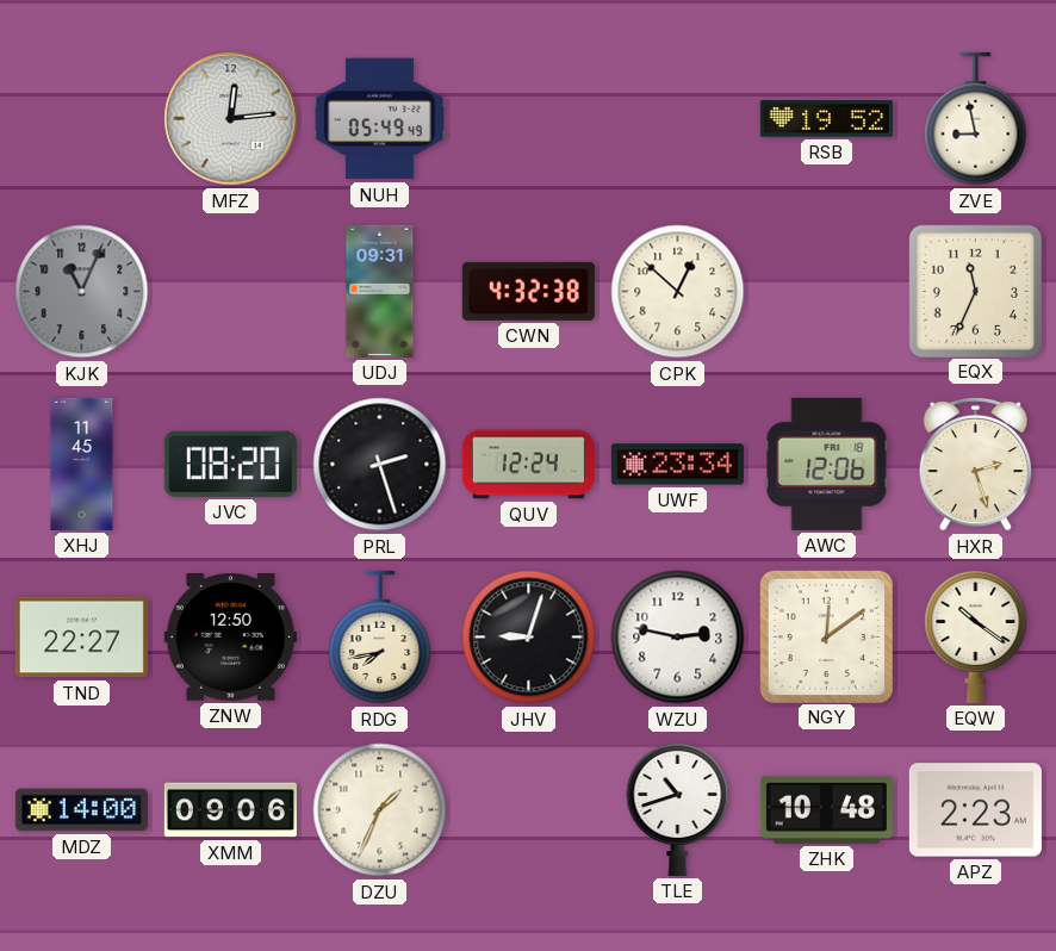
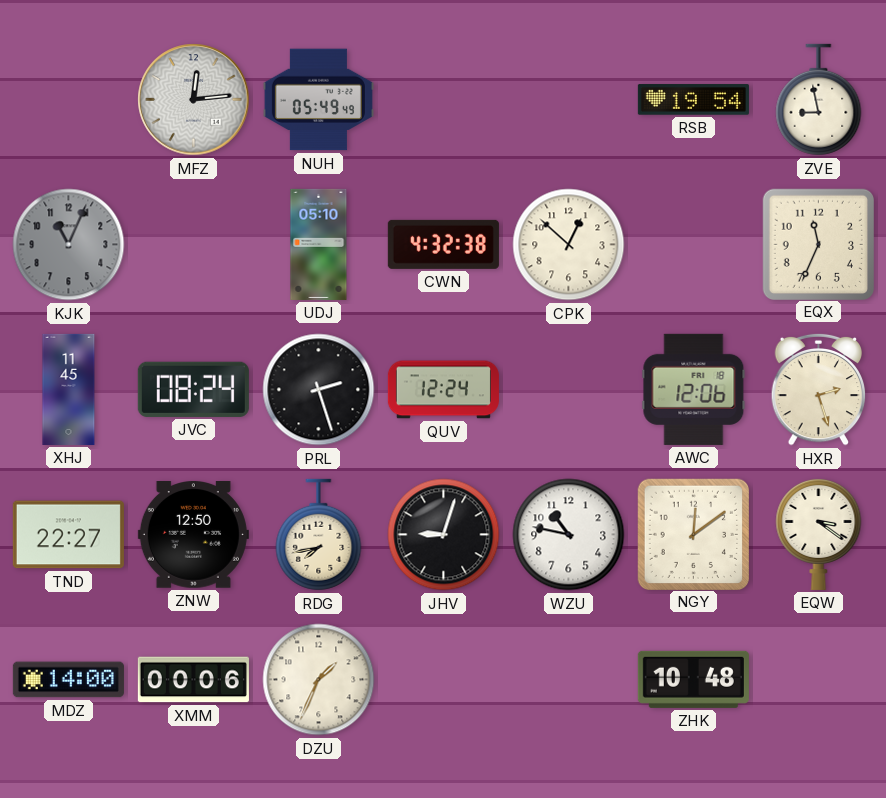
RSB: 19:52 -> 19:54
UDJ: 09:31 -> 05:10
JVC: 08:20 -> 08:24
UWF: 23:34 -> none
WZU: 2:47 -> 10:47
EQW: 10:21 -> 3:21
XMM: 09:06 -> 00:06
TLE: 10:42 -> none
APZ: 2:23 -> none
